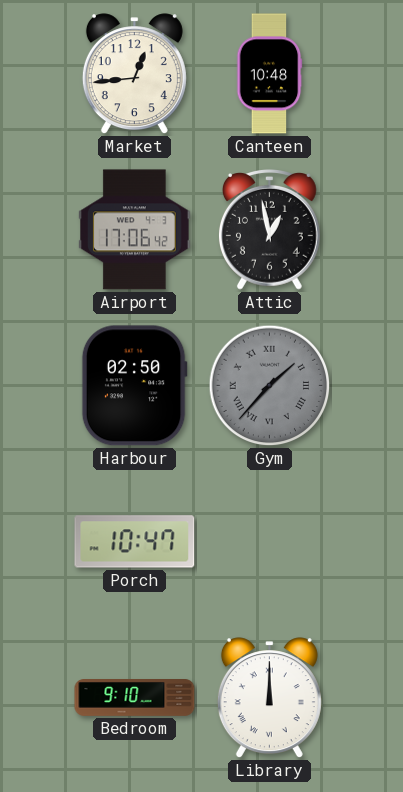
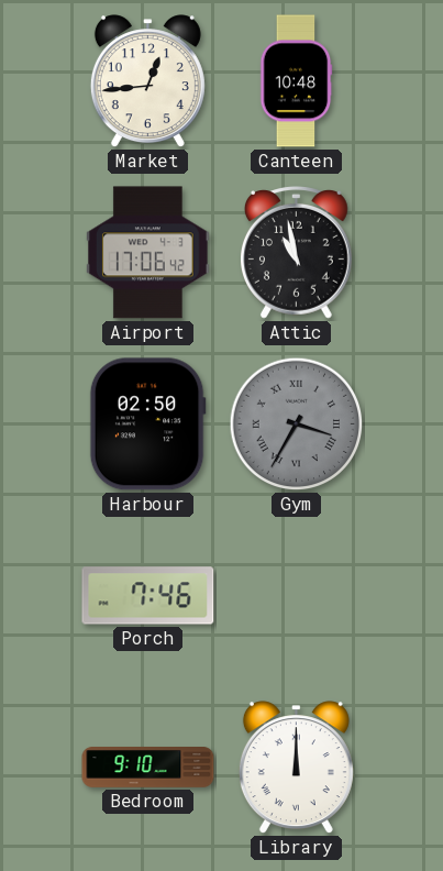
Attic: 12:58 -> 10:58
Gym: 1:37 -> 3:35
Porch: 10:47 -> 7:46
